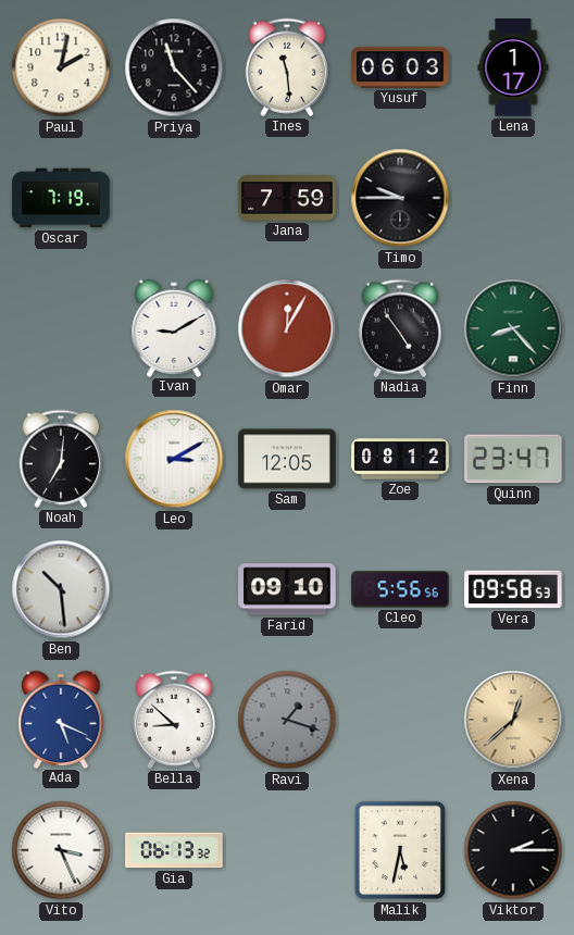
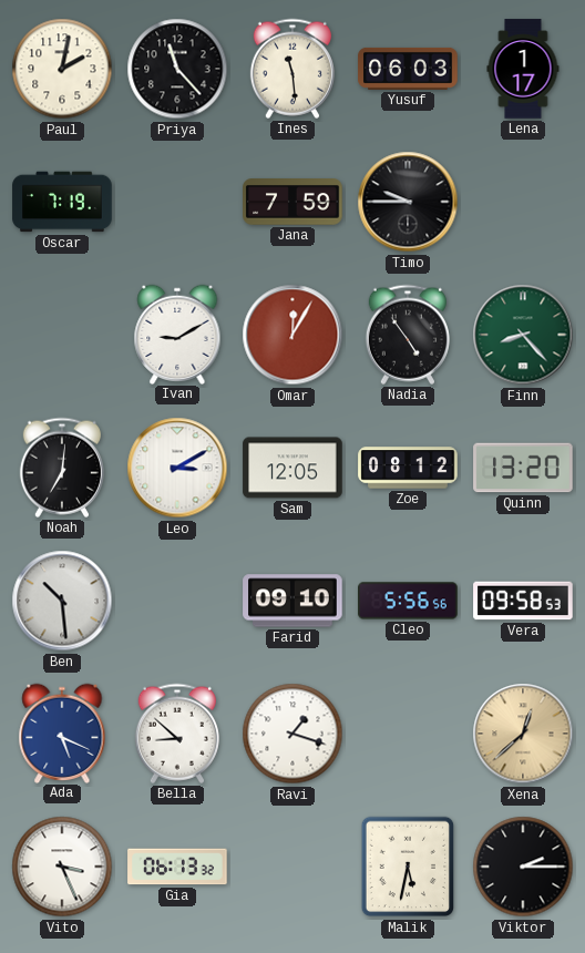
Quinn: 23:47 -> 13:20
Ravi dial: grey -> white
